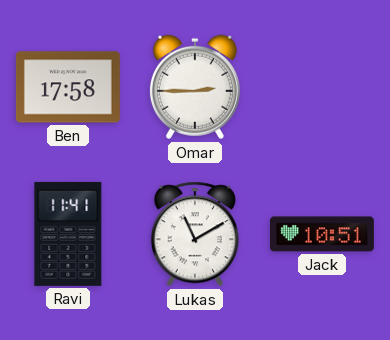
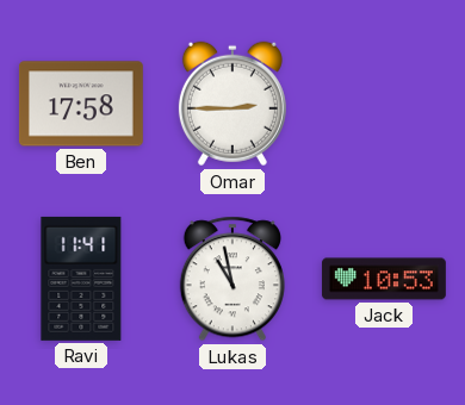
Lukas: 11:10 -> 10:58
Jack: 10:51 -> 10:53
